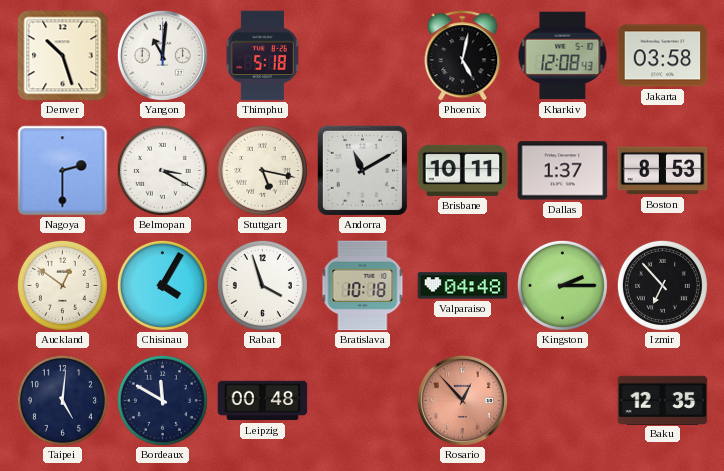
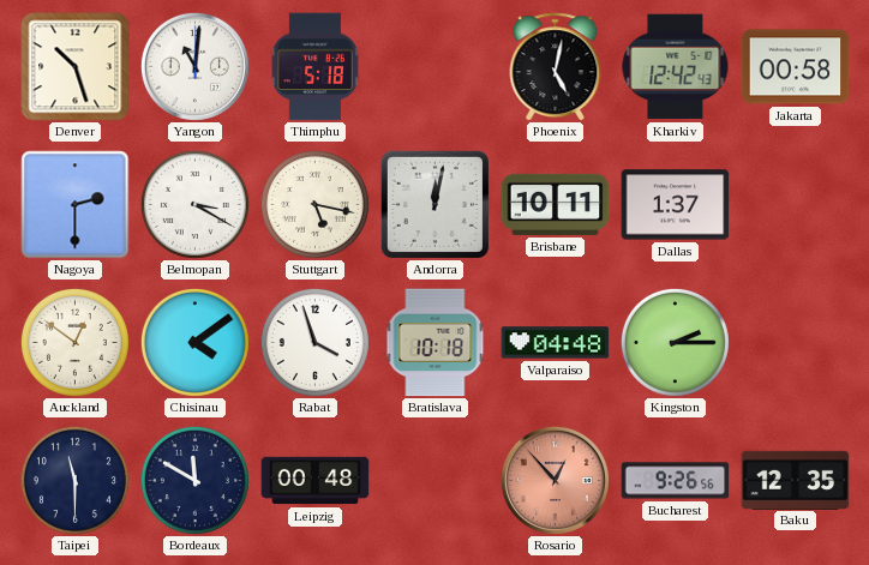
Kharkiv: 12:08 -> 12:42
Jakarta: 03:58 -> 00:58
Andorra: 11:10 -> 12:02
Boston: 8:53 -> none
Chisinau: 4:05 -> 4:09
Izmir: 6:53 -> none
Taipei: 5:01 -> 11:30
Bucharest: none -> 9:26
